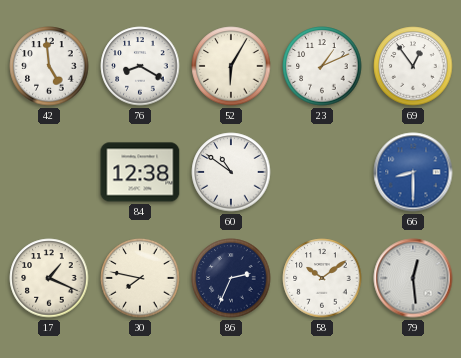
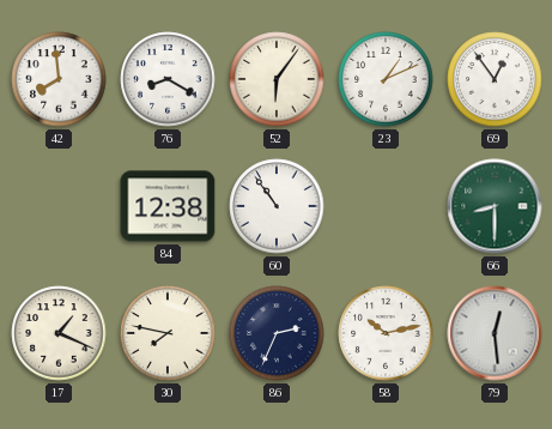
42: 4:59 -> 7:59
52: 6:05 -> 6:06
60: 10:51 -> 10:54
66 dial: blue -> green
58: 10:09 -> 10:13
